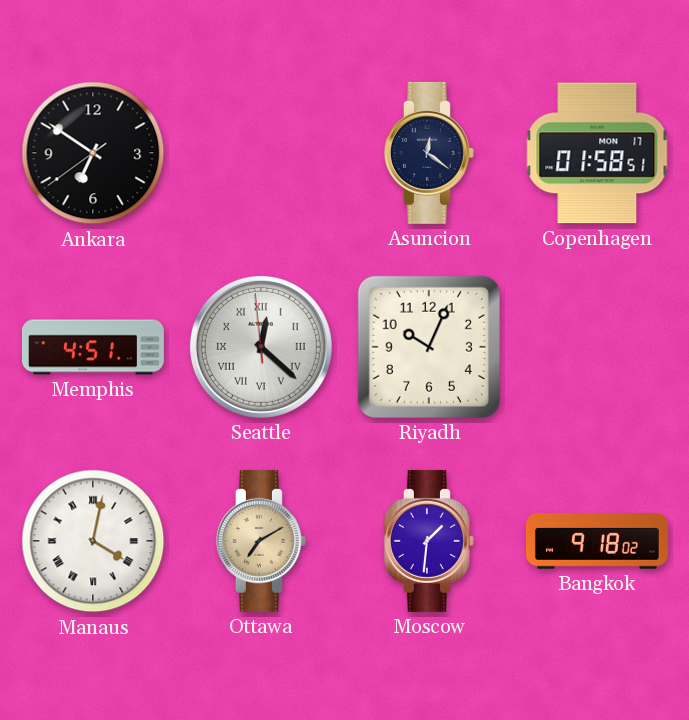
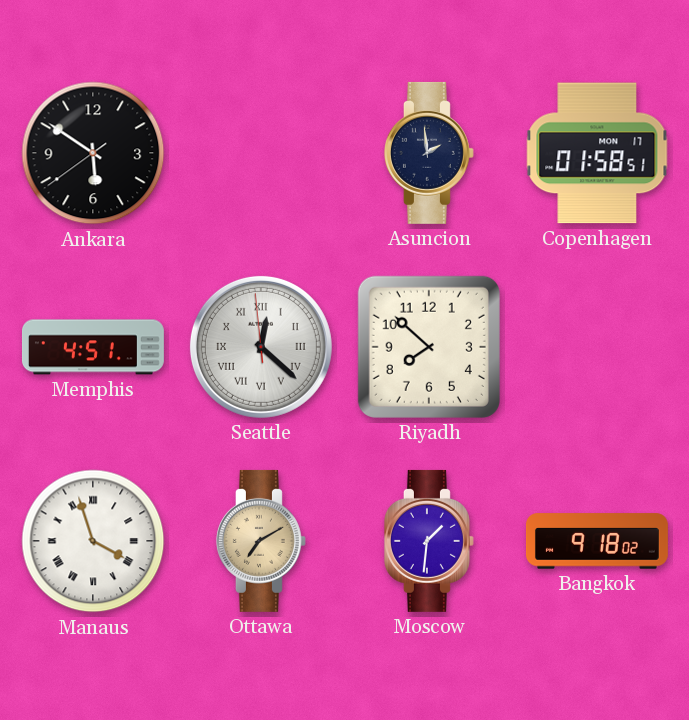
Ankara: 6:50 -> 5:50
Asuncion: 12:21 -> 1:59
Riyadh: 10:04 -> 7:52
Manaus: 4:02 -> 3:57
